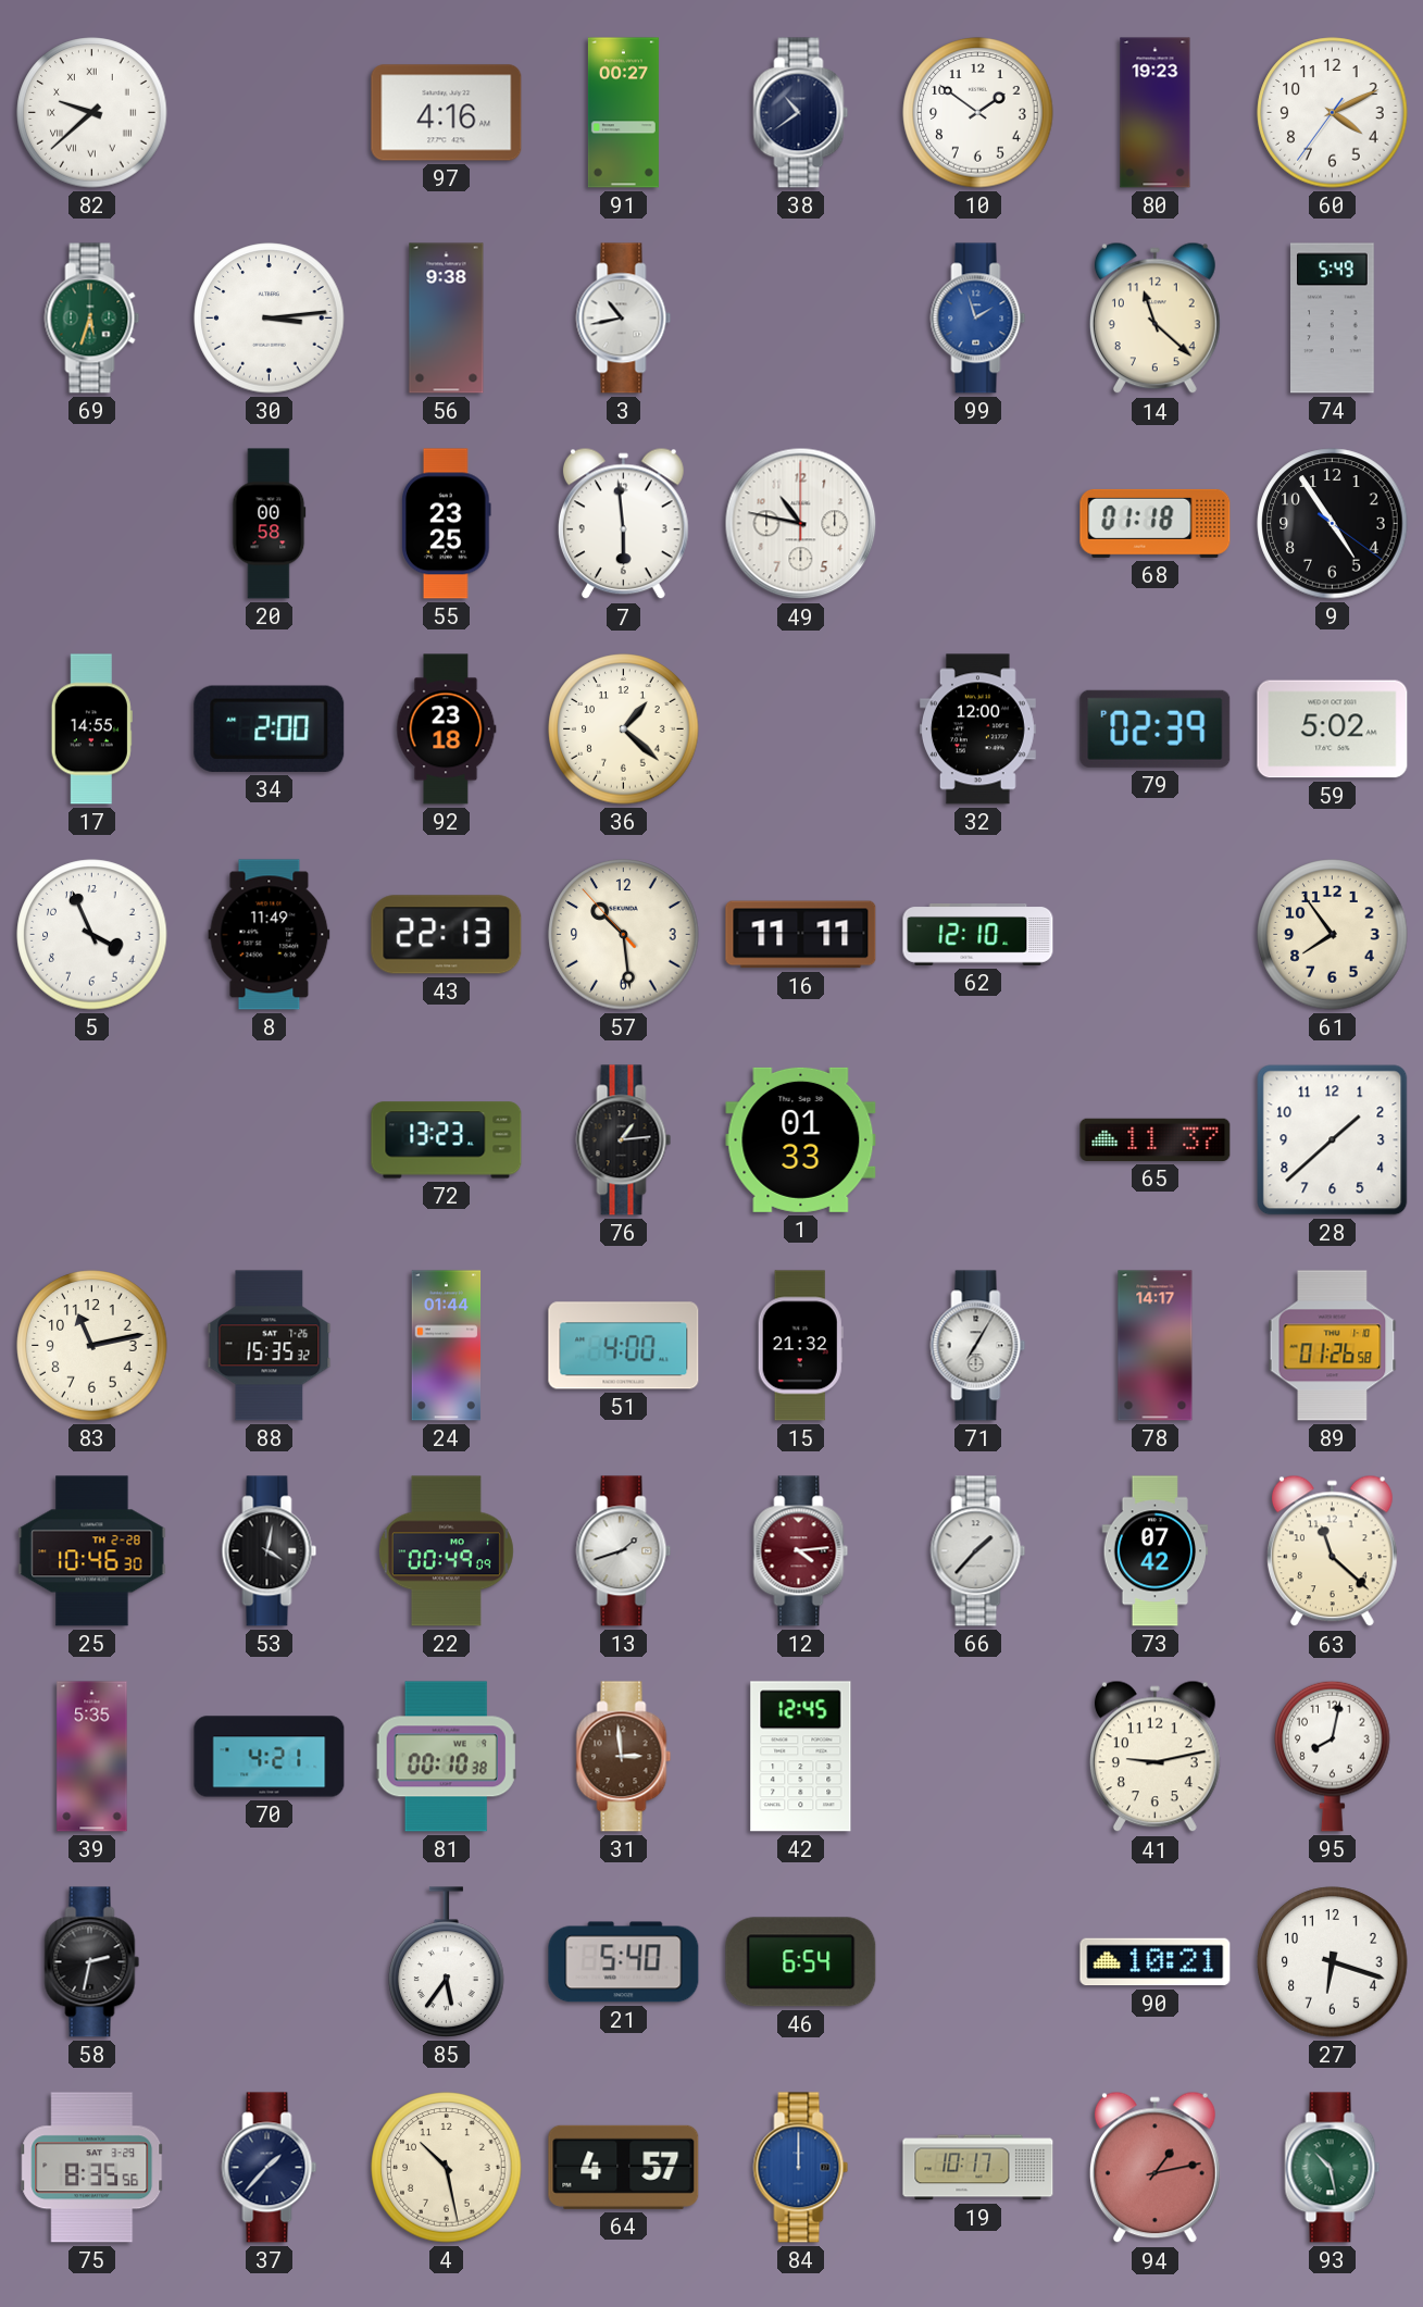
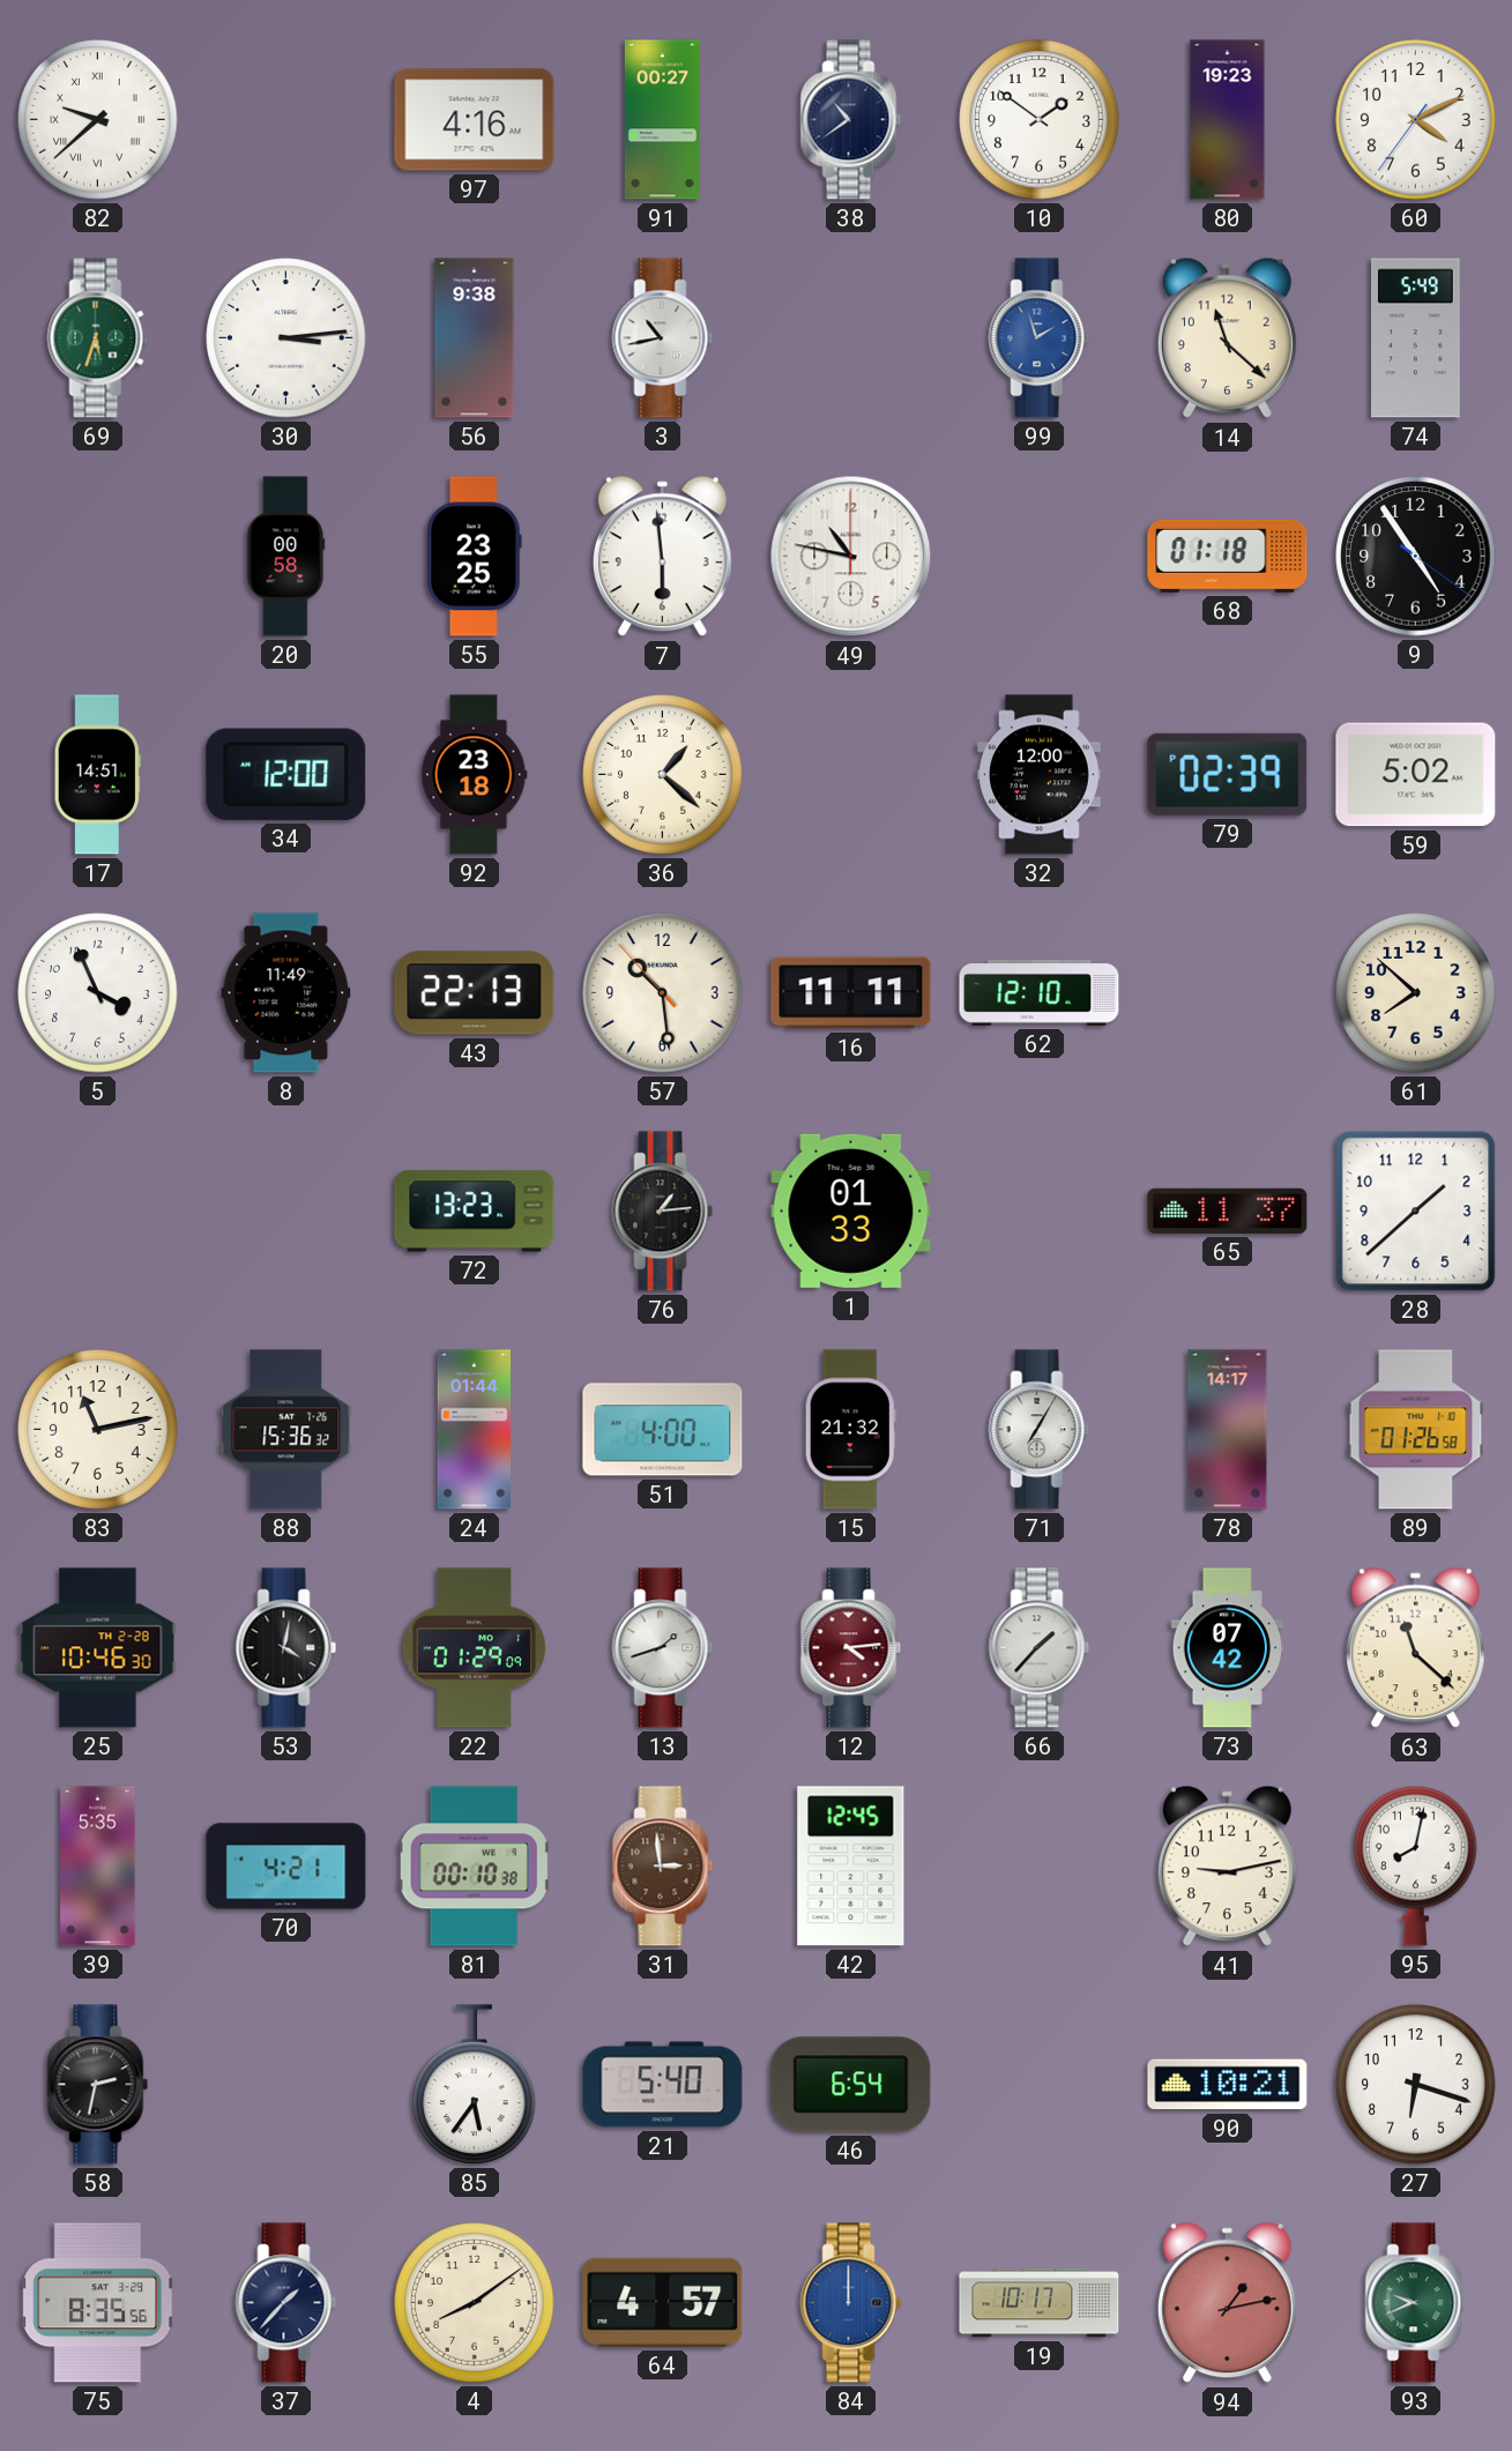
17: 14:55 -> 14:51
34: 2:00 -> 12:00
61: 7:54 -> 7:52
88: 15:35 -> 15:36
22: 00:49 -> 01:29
4: 10:28 -> 8:09
93: 10:28 -> 9:41
